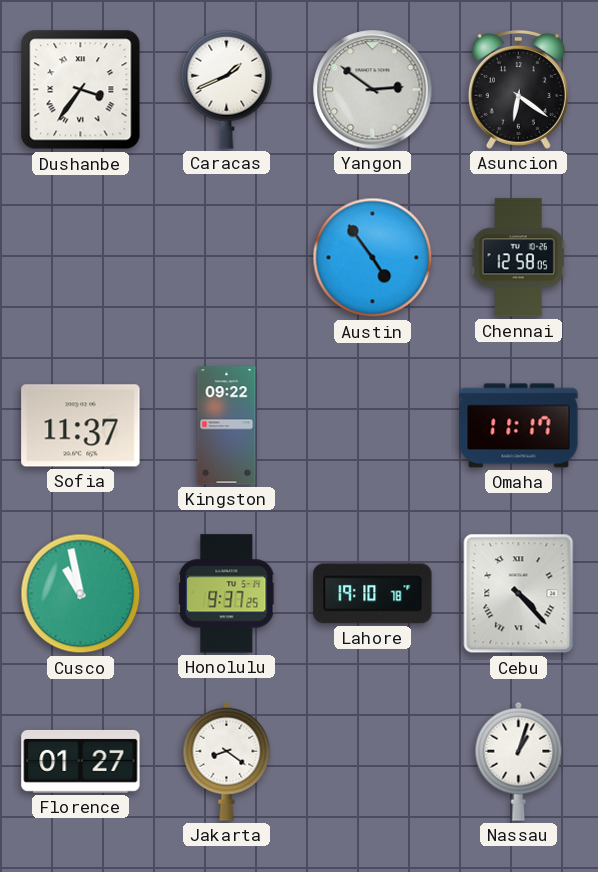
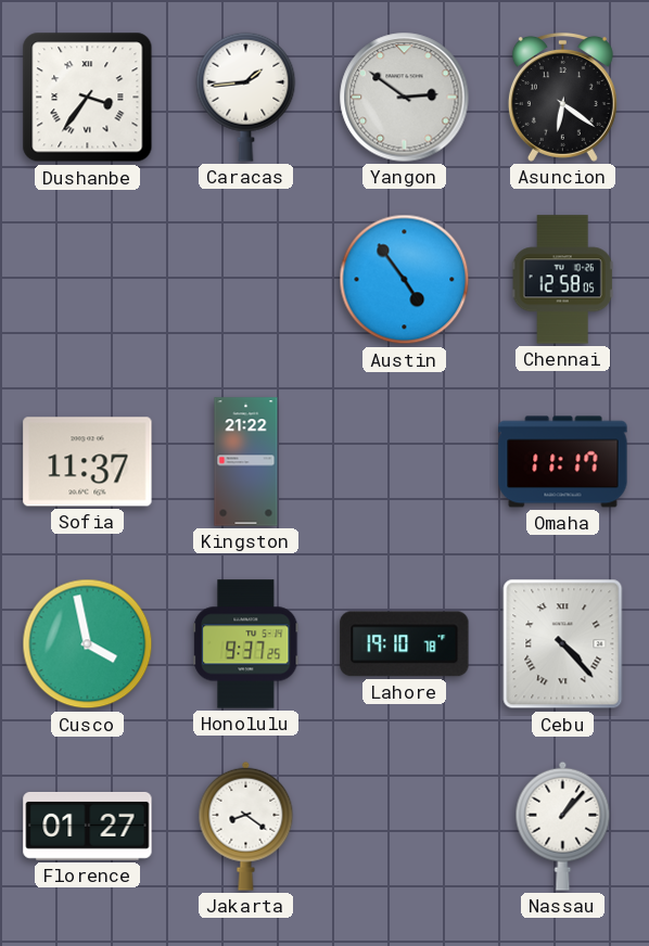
Caracas: 1:41 -> 1:44
Kingston: 09:22 -> 21:22
Cusco: 10:58 -> 3:58
Nassau: 1:03 -> 1:07
